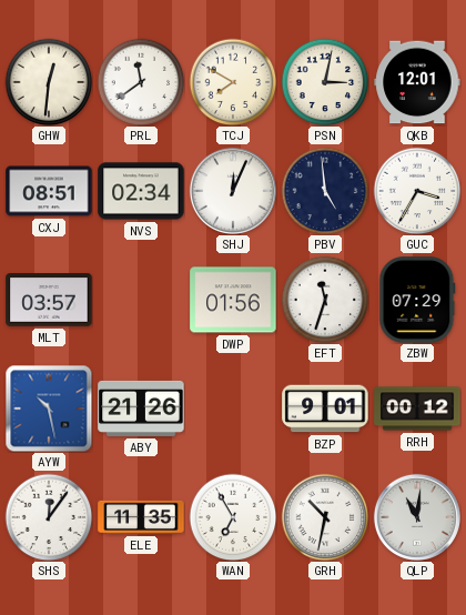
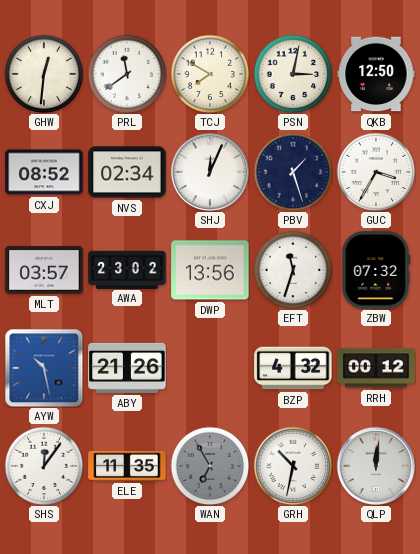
QKB: 12:01 -> 12:50
CXJ: 08:51 -> 08:52
PBV: 4:59 -> 1:27
AWA: none -> 23:02
DWP: 01:56 -> 13:56
ZBW: 07:29 -> 07:32
BZP: 9:01 -> 4:32
WAN dial: white -> grey
QLP: 11:01 -> 12:01
